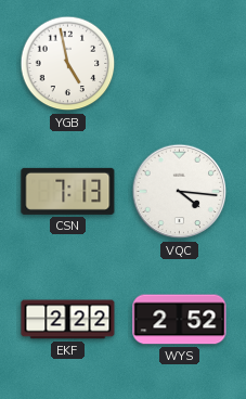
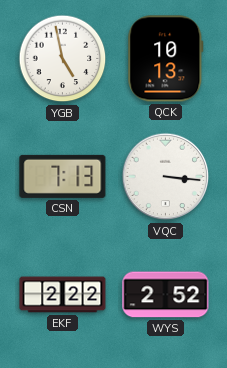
QCK: none -> 10:13
VQC: 4:16 -> 3:16
